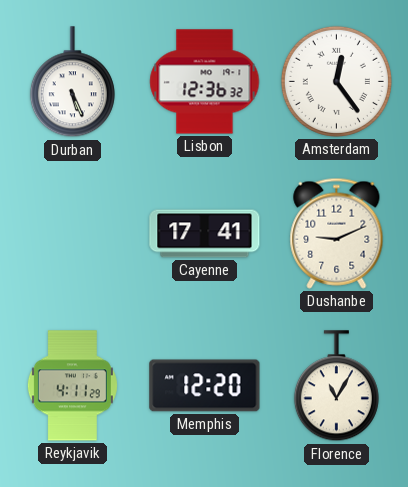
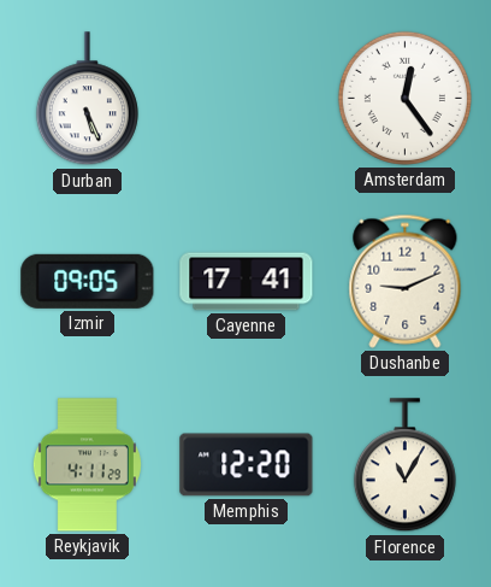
Lisbon: 12:36 -> none
Izmir: none -> 09:05
